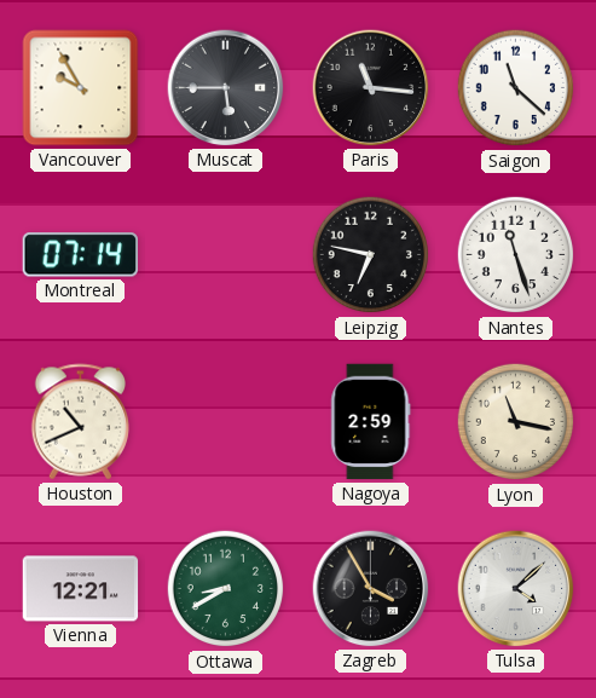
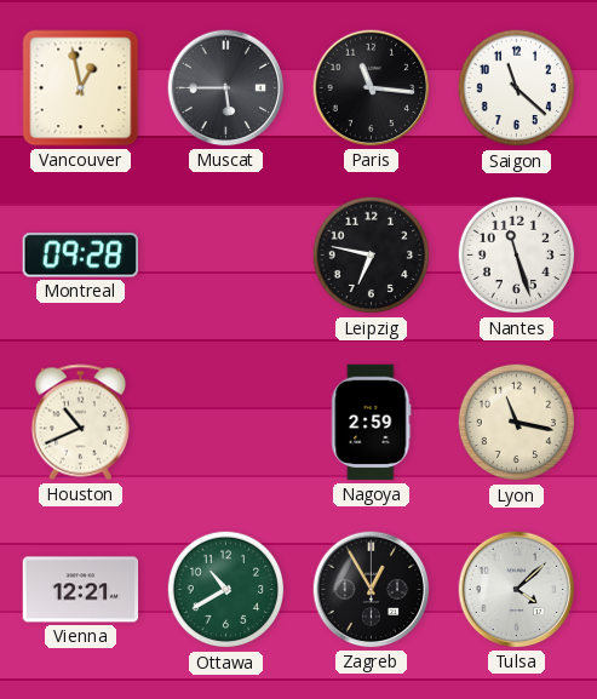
Vancouver: 9:55 -> 12:58
Montreal: 07:14 -> 09:28
Ottawa: 8:40 -> 10:40
Zagreb: 3:55 -> 12:55
